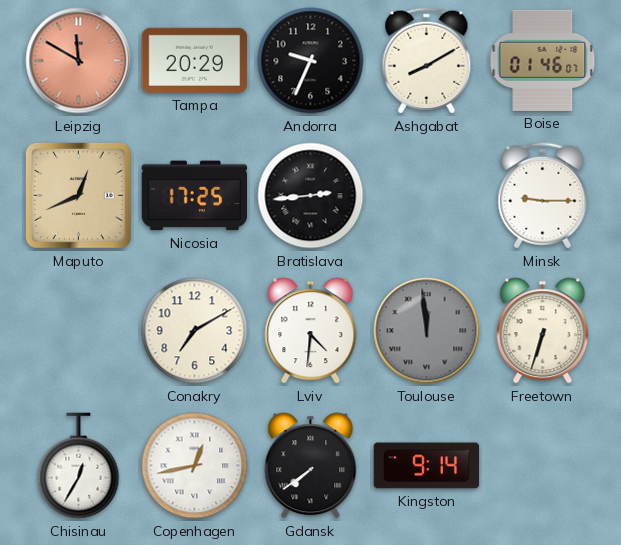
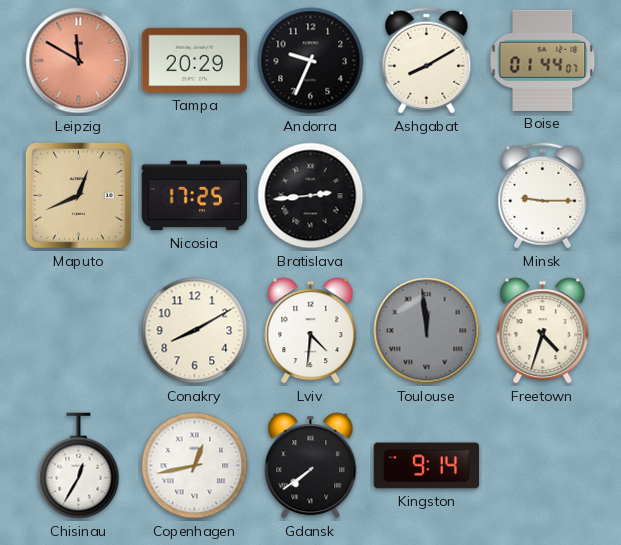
Boise: 01:46 -> 01:44
Conakry: 7:10 -> 8:10
Freetown: 6:33 -> 4:33
